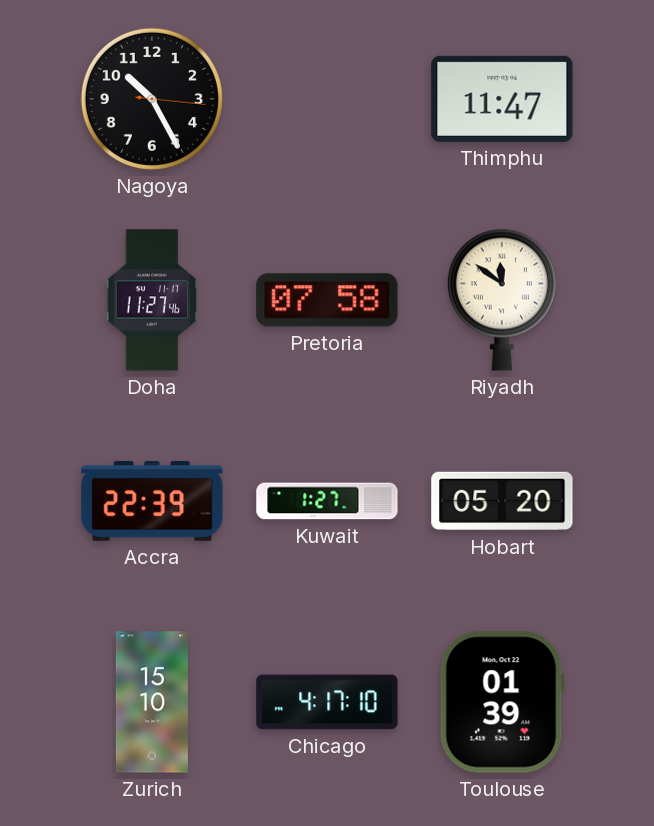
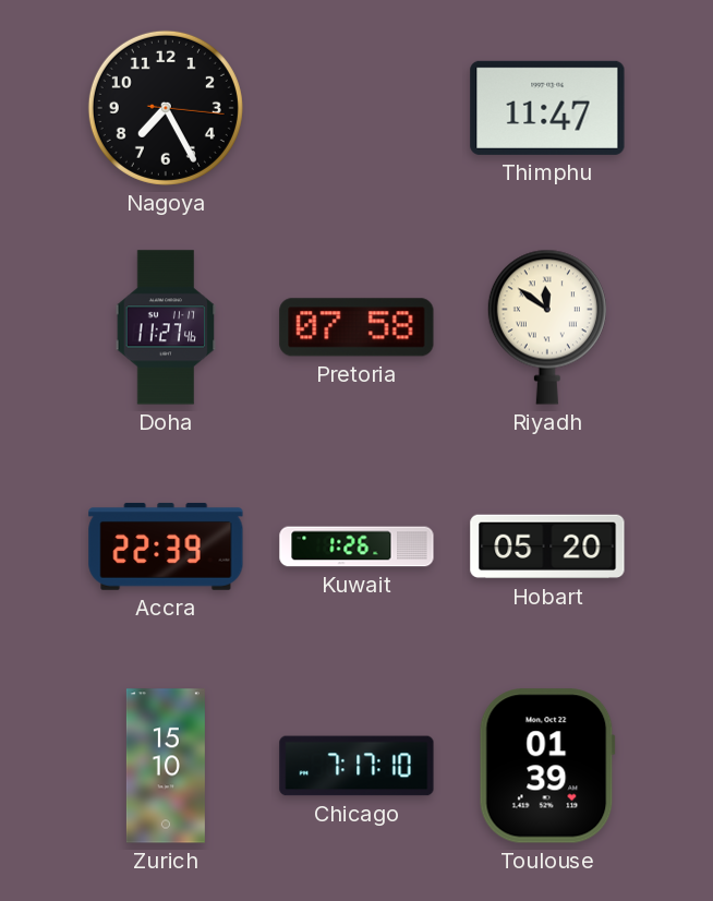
Nagoya: 10:25 -> 7:25
Kuwait: 1:27 -> 1:26
Chicago: 4:17 -> 7:17
